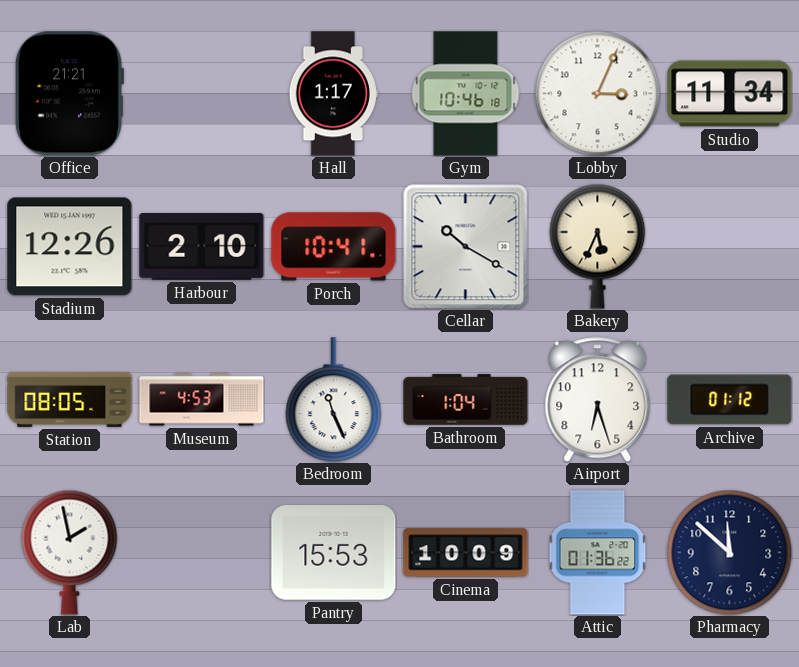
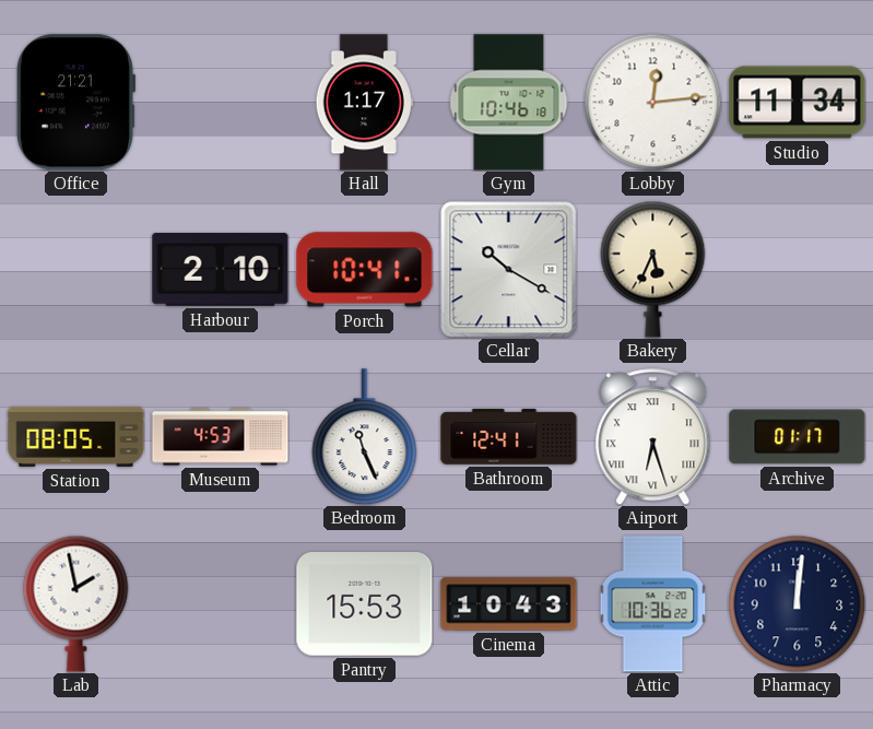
Lobby: 3:04 -> 12:14
Stadium: 12:26 -> none
Bathroom: 1:04 -> 12:41
Airport numerals: Arabic -> Roman
Archive: 01:12 -> 01:17
Cinema: 10:09 -> 10:43
Attic: 01:36 -> 10:36
Pharmacy: 11:52 -> 12:01
